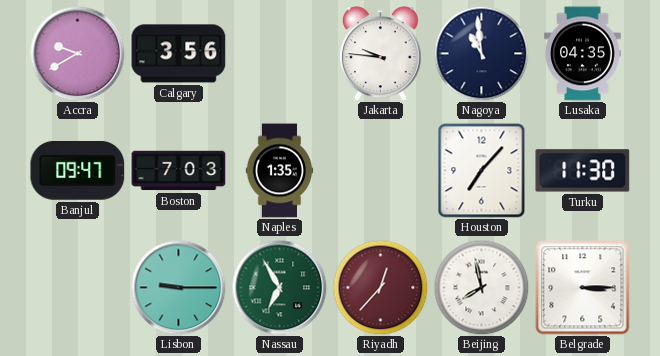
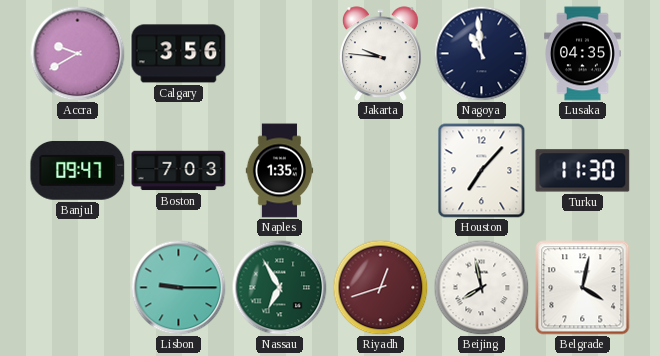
Riyadh: 12:37 -> 12:42
Belgrade: 3:15 -> 4:02
